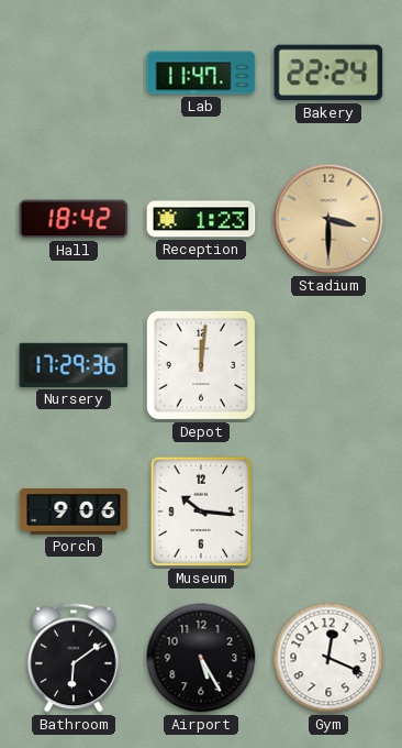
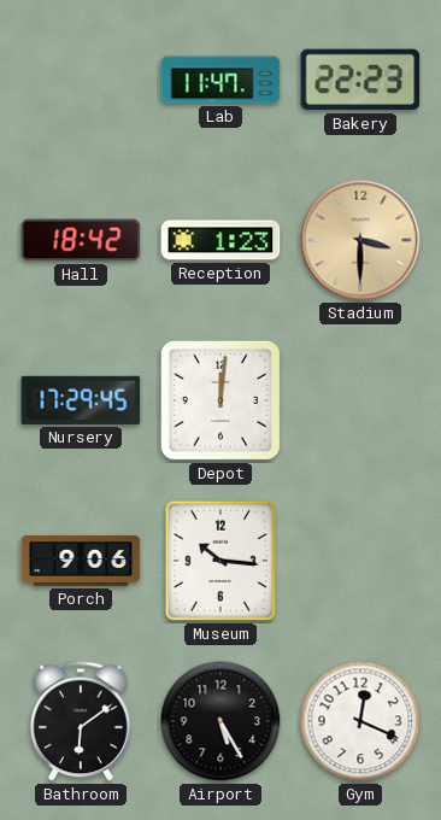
Bakery: 22:24 -> 22:23
Nursery: 17:29:36 -> 17:29:45
